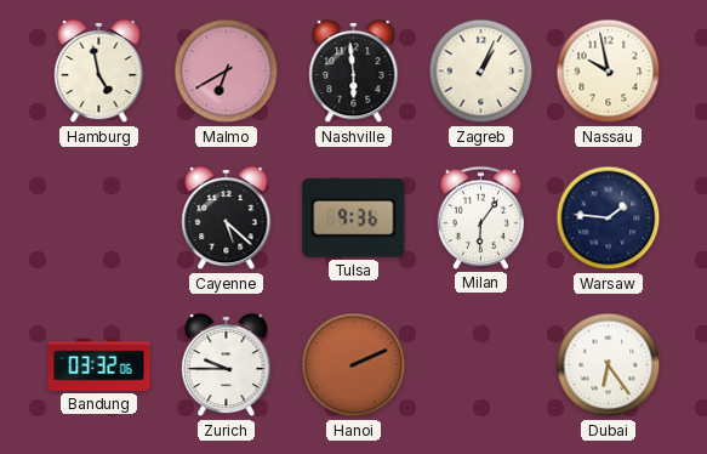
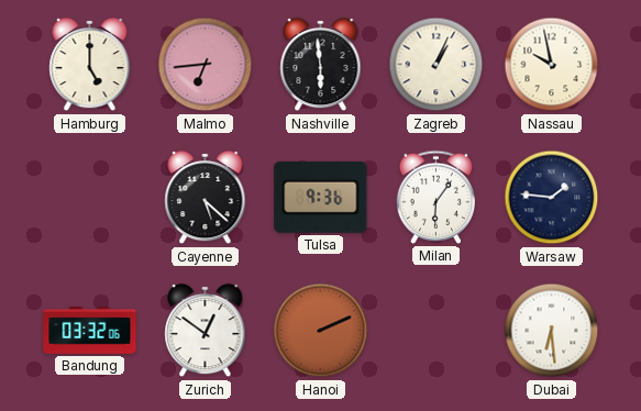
Hamburg: 4:58 -> 5:00
Malmo: 6:40 -> 6:44
Zurich: 9:45 -> 12:51
Dubai: 6:24 -> 6:29
